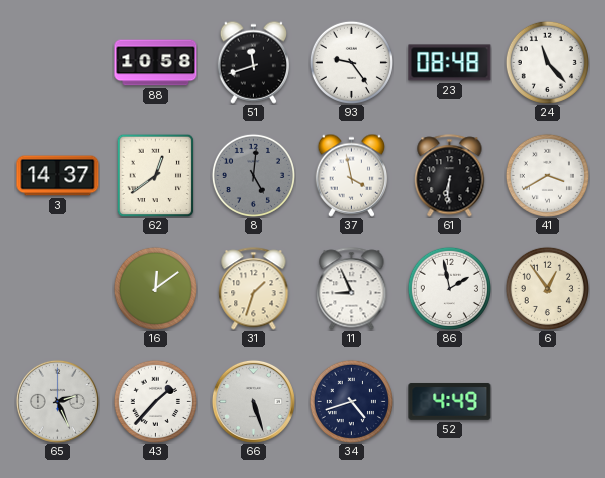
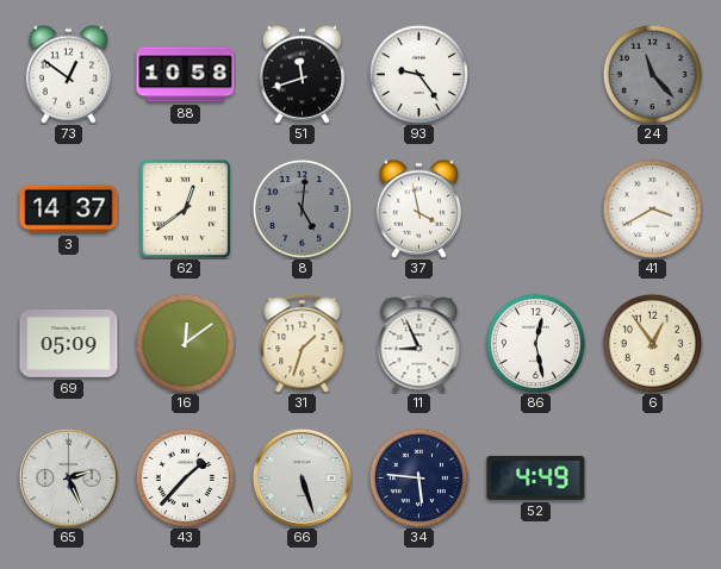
73: none -> 12:51
23: 08:48 -> none
24 dial: white -> grey
61: 6:31 -> none
69: none -> 05:09
86: 1:58 -> 12:28
34: 4:42 -> 5:46
